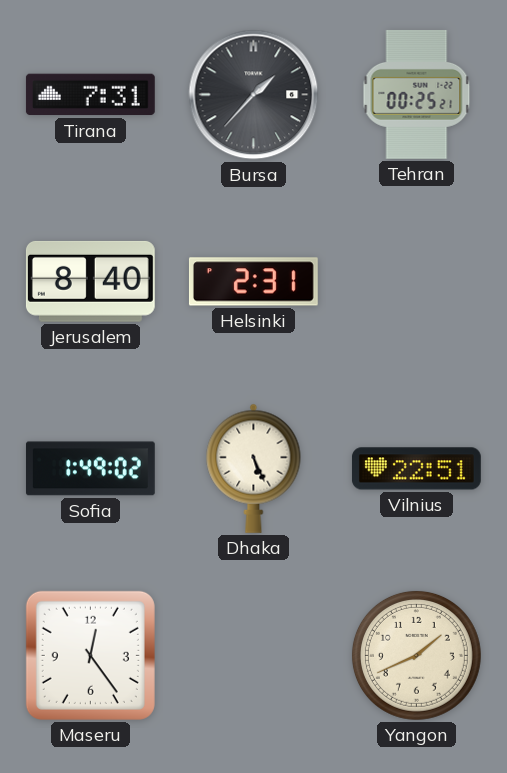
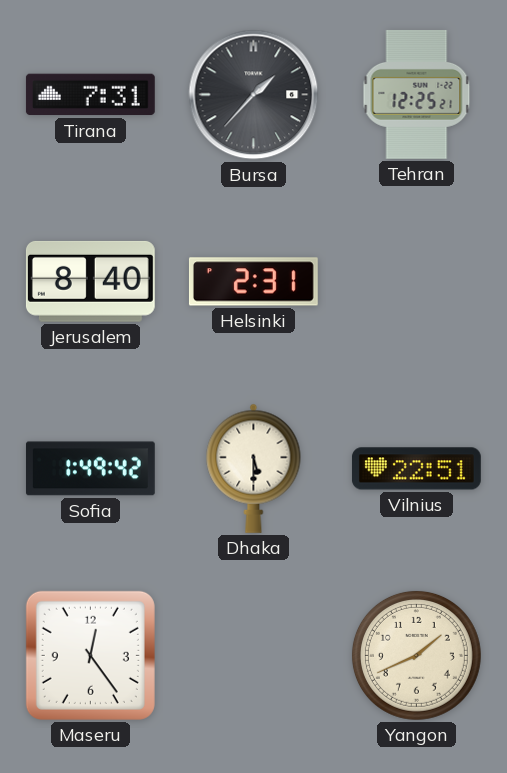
Tehran: 00:25 -> 12:25
Sofia: 1:49:02 -> 1:49:42
Dhaka: 5:26 -> 5:30
